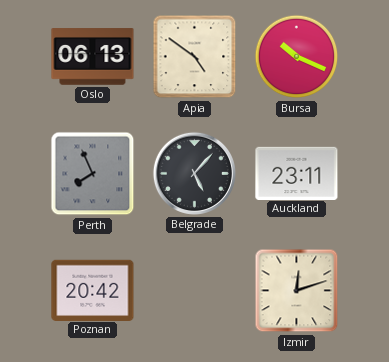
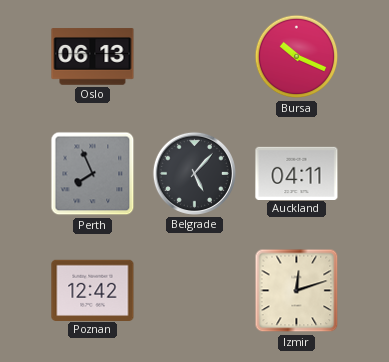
Apia: 4:51 -> none
Auckland: 23:11 -> 04:11
Poznan: 20:42 -> 12:42
